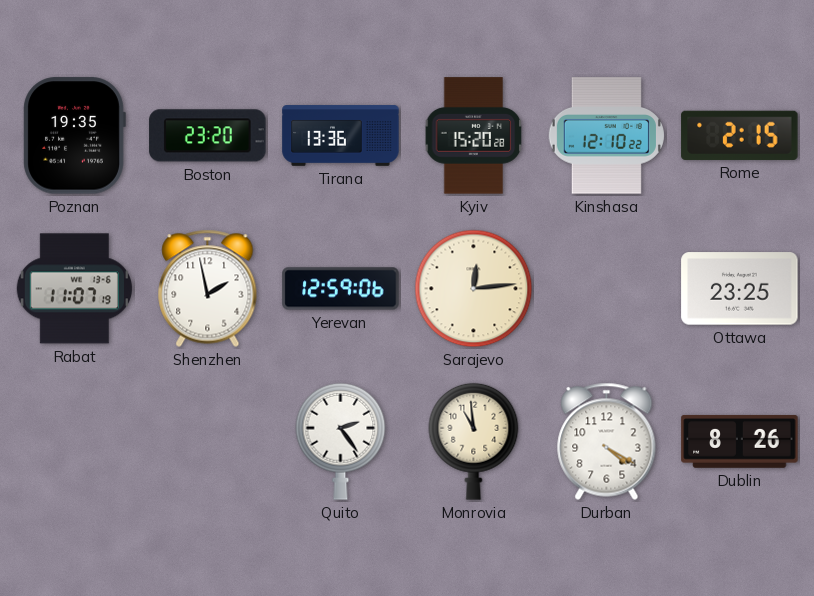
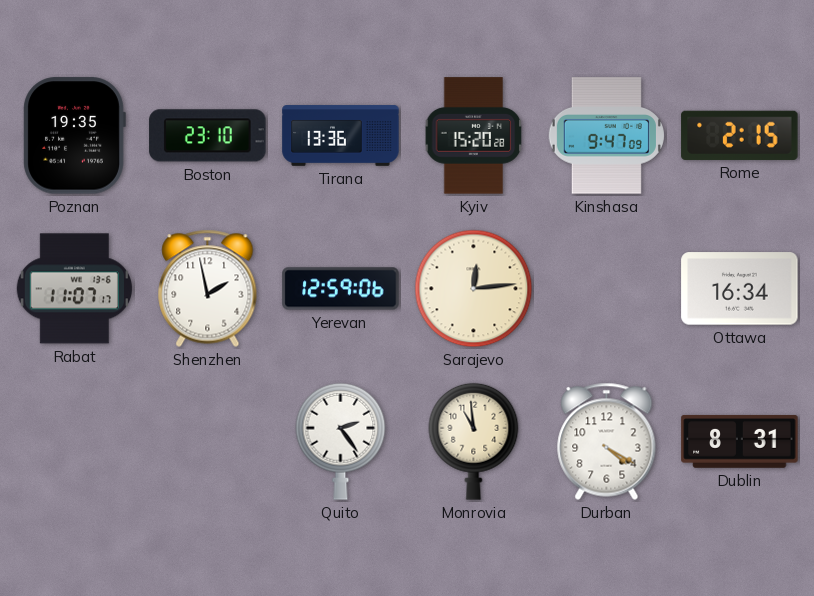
Boston: 23:20 -> 23:10
Kinshasa: 12:10 -> 9:47
Rabat: 11:07:19 -> 11:07:17
Ottawa: 23:25 -> 16:34
Dublin: 8:26 -> 8:31
